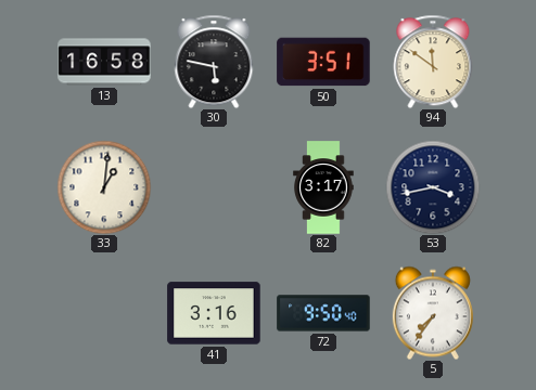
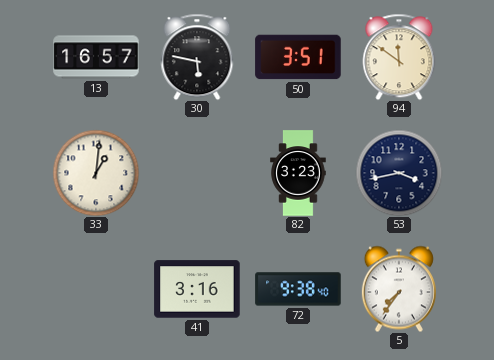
13: 16:58 -> 16:57
82: 3:17 -> 3:23
72: 9:50 -> 9:38
